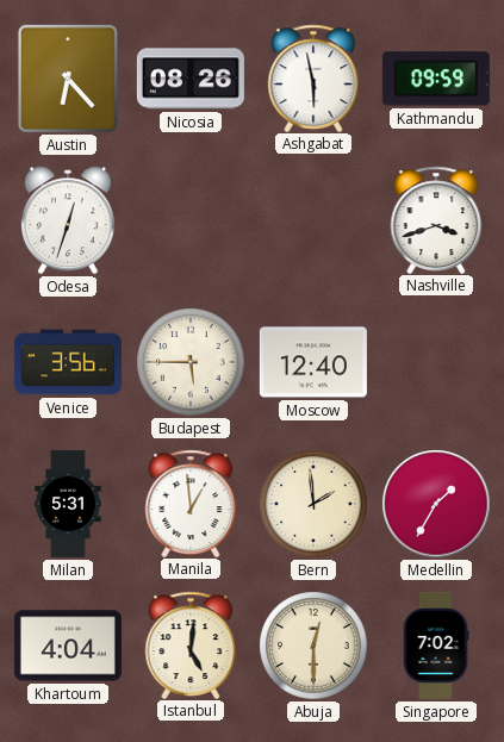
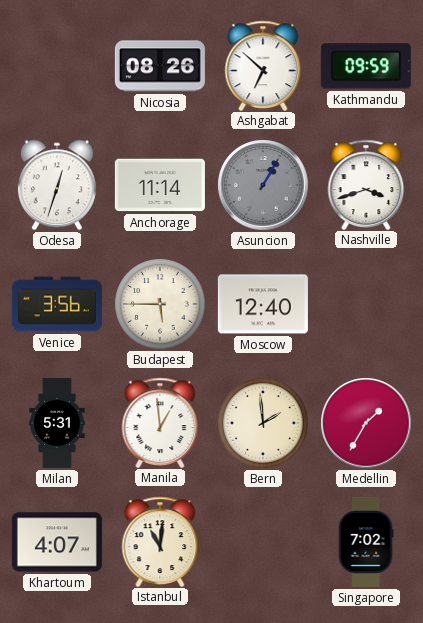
Austin: 6:23 -> none
Ashgabat: 5:58 -> 6:52
Anchorage: none -> 11:14
Asuncion: none -> 1:05
Khartoum: 4:04 -> 4:07
Istanbul: 5:01 -> 11:01
Abuja: 12:30 -> none
